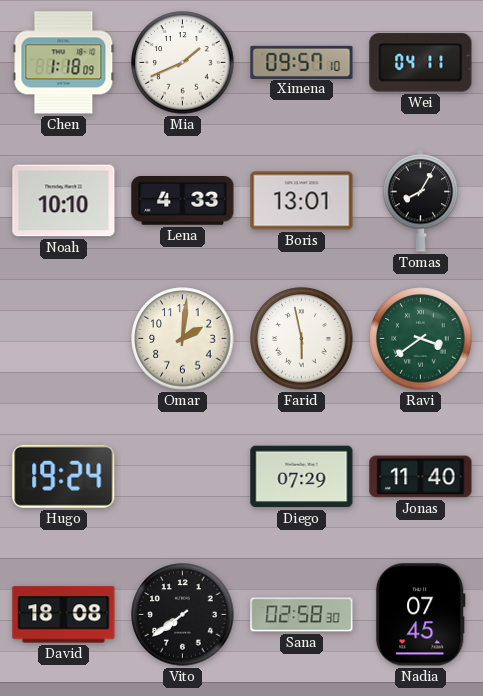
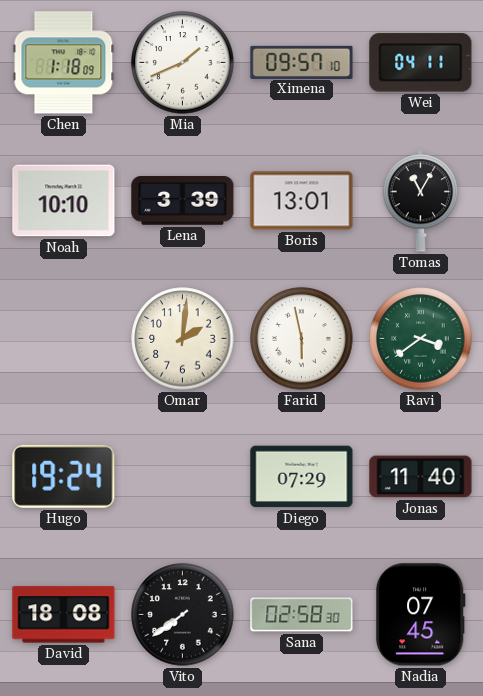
Lena: 4:33 -> 3:39
Tomas: 8:05 -> 11:05
